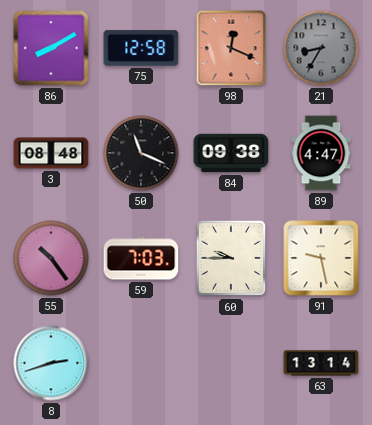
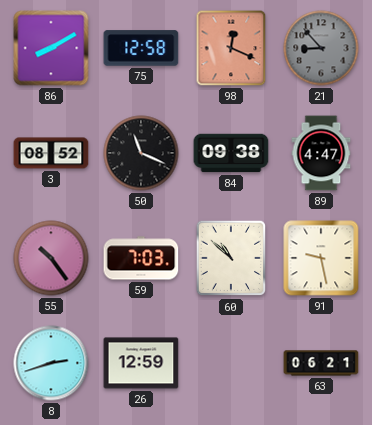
21: 8:35 -> 8:53
3: 08:48 -> 08:52
60: 9:45 -> 10:52
26: none -> 12:59
63: 13:14 -> 06:21
